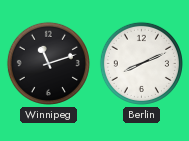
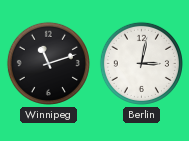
Berlin: 8:11 -> 3:02
